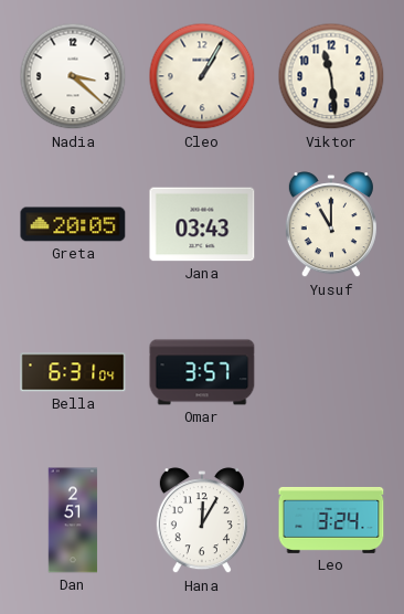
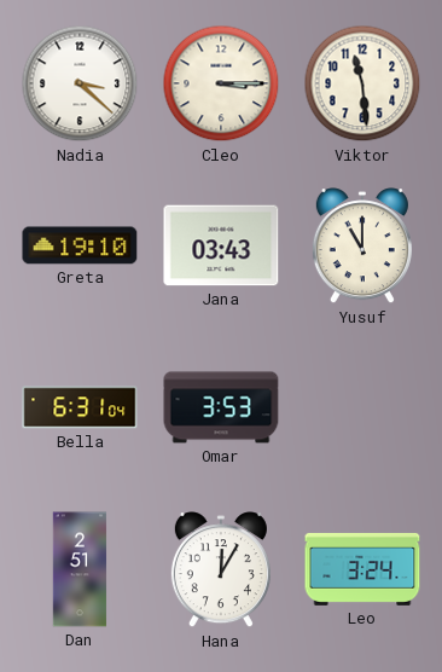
Cleo: 1:05 -> 3:15
Greta: 20:05 -> 19:10
Omar: 3:57 -> 3:53
